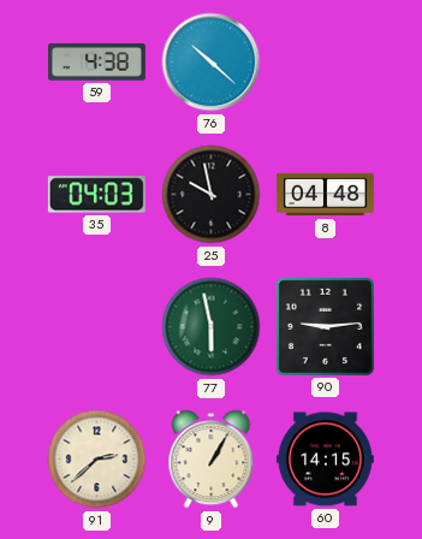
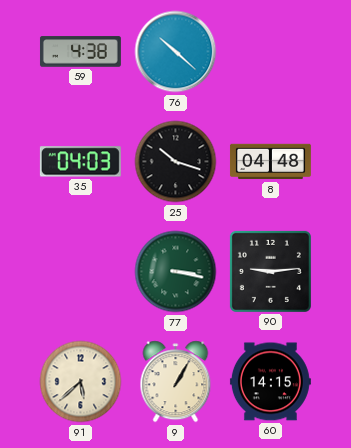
25: 9:58 -> 10:18
77: 5:58 -> 3:17
91: 2:38 -> 5:38
